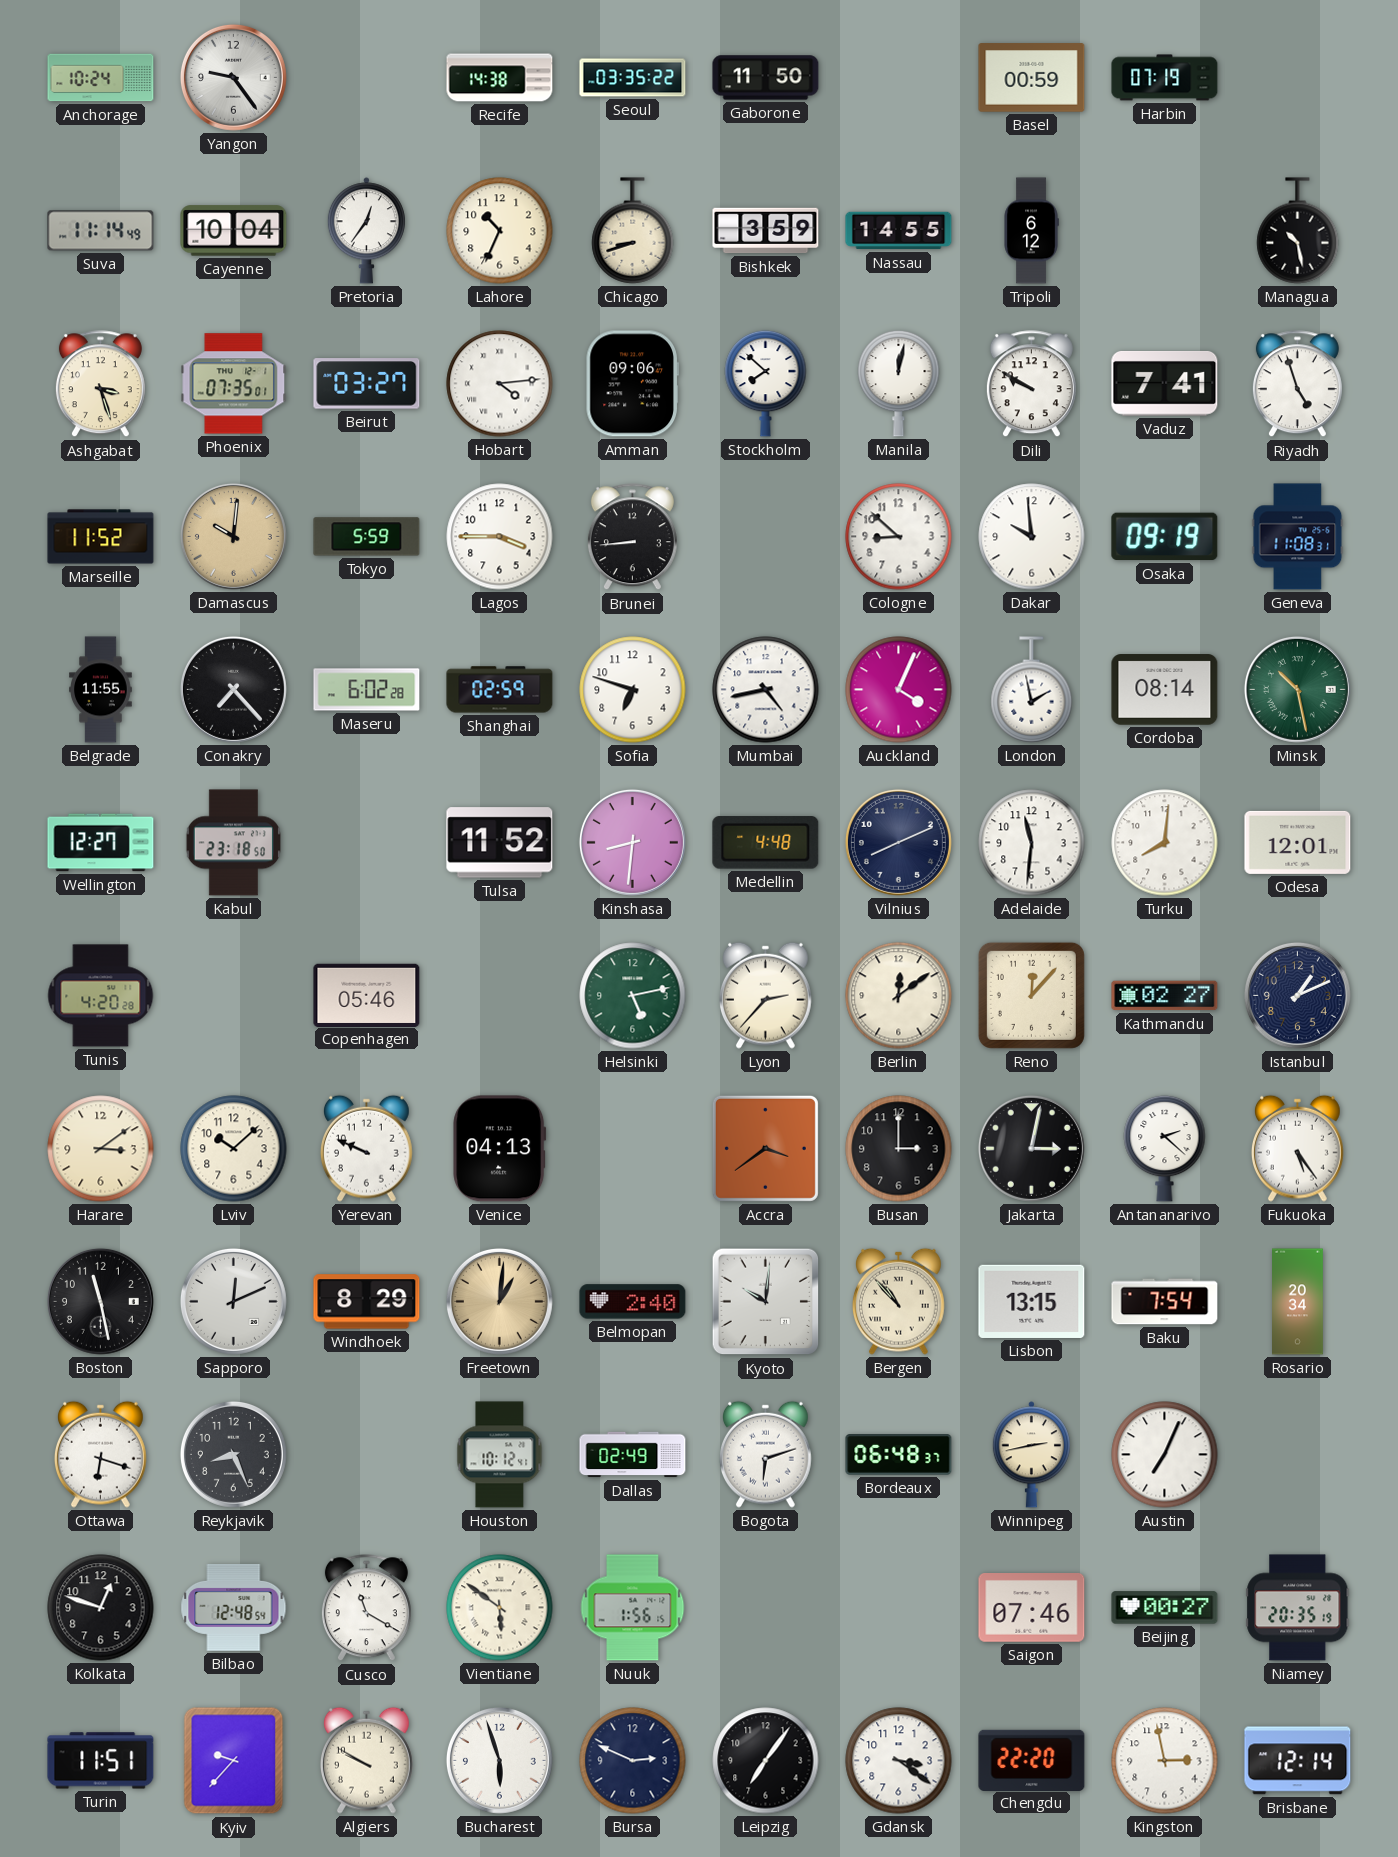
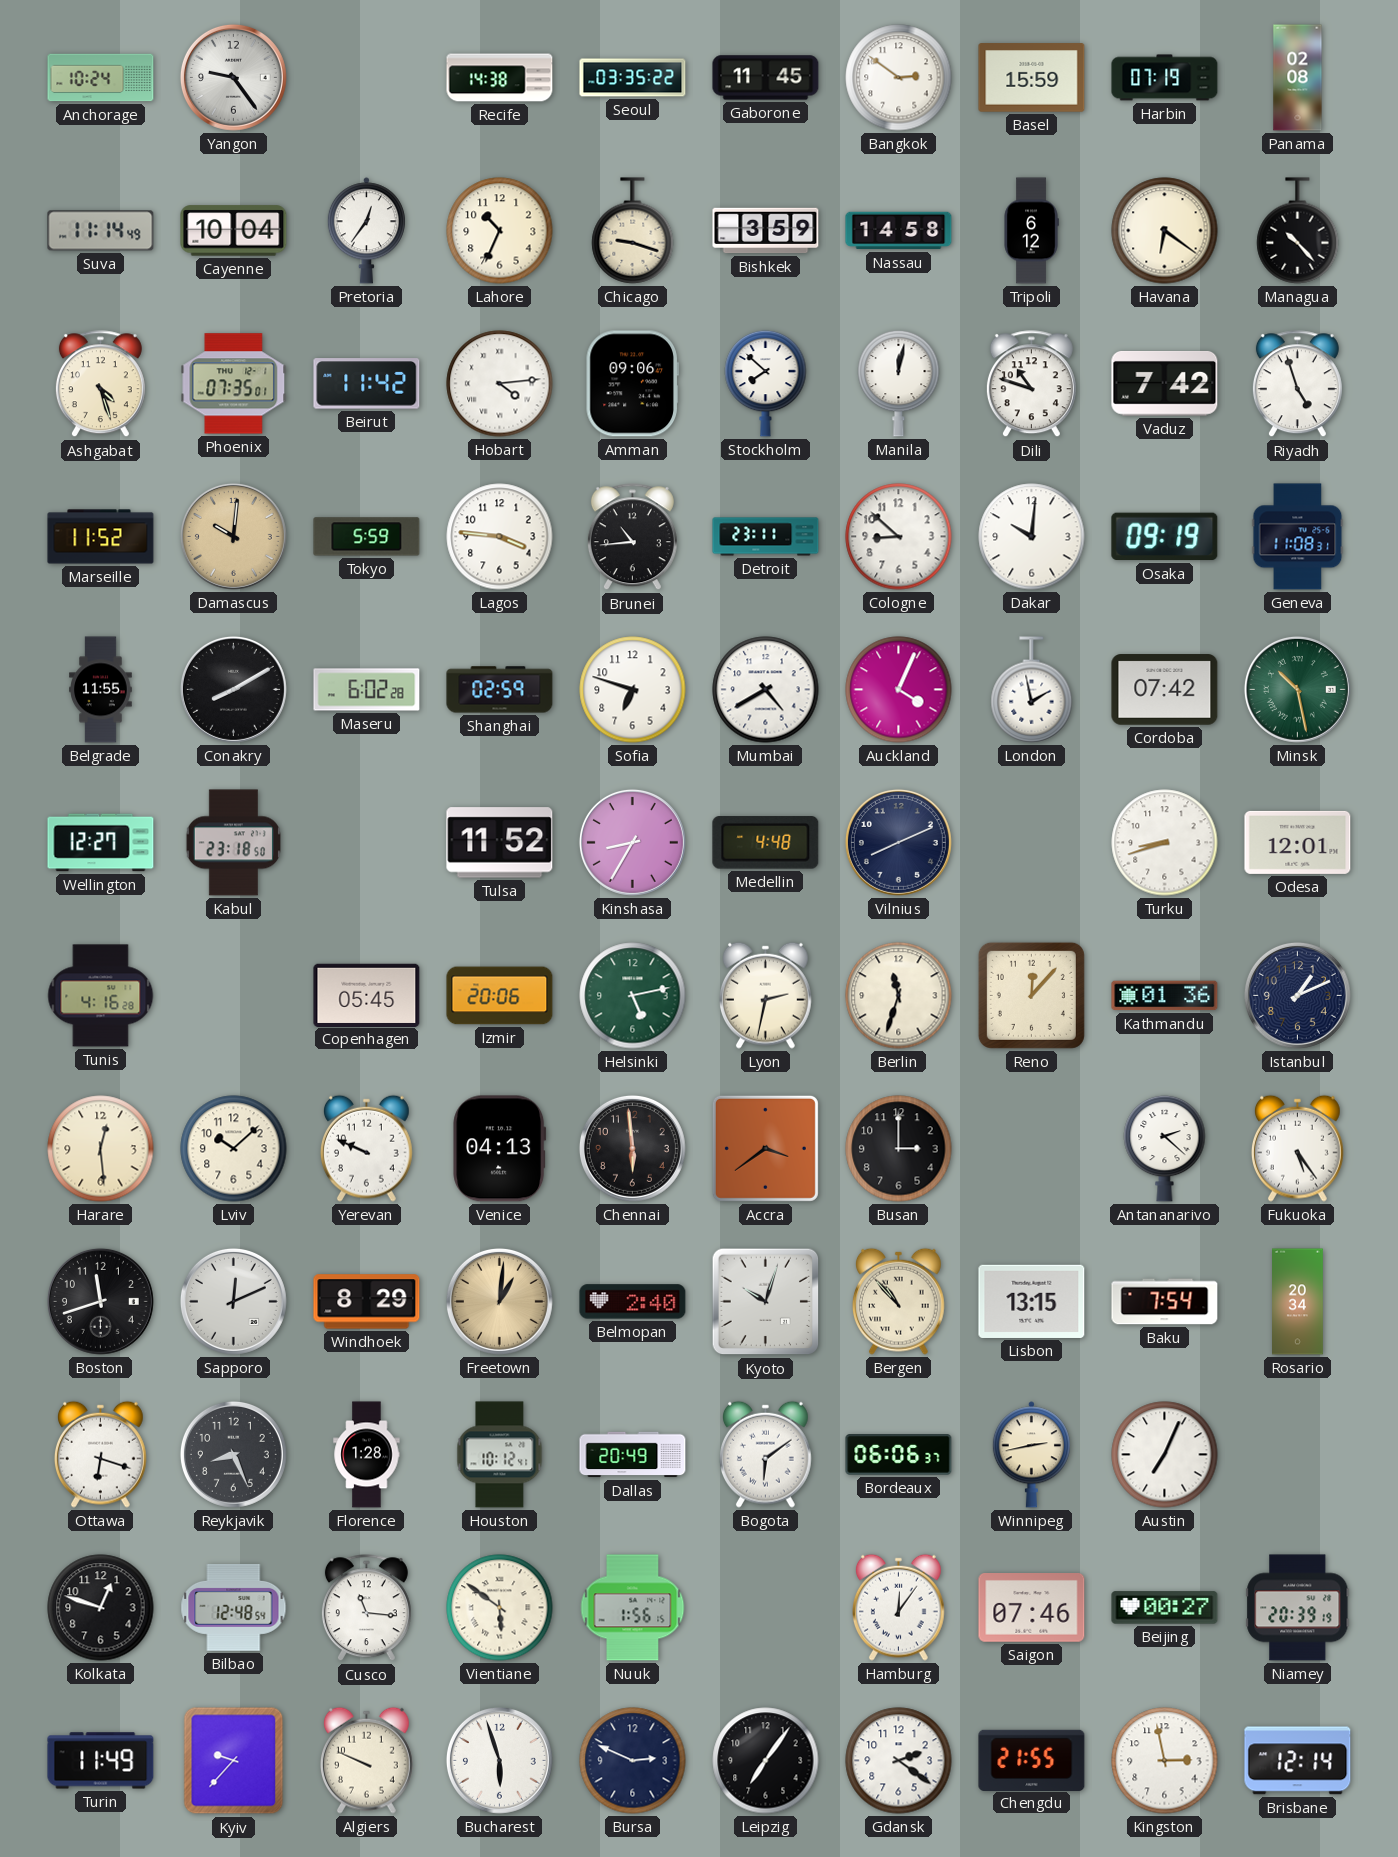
Gaborone: 11:50 -> 11:45
Bangkok: none -> 2:51
Basel: 00:59 -> 15:59
Panama: none -> 02:08
Chicago: 8:42 -> 9:18
Nassau: 14:55 -> 14:58
Havana: none -> 6:21
Managua: 10:28 -> 10:23
Ashgabat: 3:27 -> 4:27
Beirut: 03:27 -> 11:42
Dili: 9:50 -> 10:48
Vaduz: 7:41 -> 7:42
Lagos: 3:45 -> 3:46
Brunei: 8:44 -> 10:44
Detroit: none -> 23:11
Dakar: 9:59 -> 10:01
Conakry: 7:23 -> 8:10
Mumbai: 4:43 -> 4:40
Cordoba: 08:14 -> 07:42
Kinshasa: 8:31 -> 8:35
Adelaide: 11:31 -> none
Turku: 8:01 -> 8:42
Tunis: 4:20 -> 4:16
Copenhagen: 05:46 -> 05:45
Izmir: none -> 20:06
Lyon: 2:37 -> 2:32
Berlin: 12:09 -> 11:33
Kathmandu: 02:27 -> 01:36
Harare: 3:09 -> 12:29
Chennai: none -> 5:59
Jakarta: 3:02 -> none
Boston: 11:28 -> 11:42
Kyoto: 10:01 -> 10:03
Florence: none -> 1:28
Dallas: 02:49 -> 20:49
Bogota: 6:12 -> 6:09
Bordeaux: 06:48 -> 06:06
Cusco: 11:20 -> 11:16
Hamburg: none -> 12:06
Niamey: 20:35 -> 20:39
Turin: 11:51 -> 11:49
Algiers: 9:50 -> 9:49
Gdansk: 3:21 -> 2:21
Chengdu: 22:20 -> 21:55
